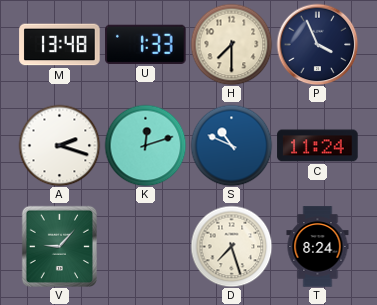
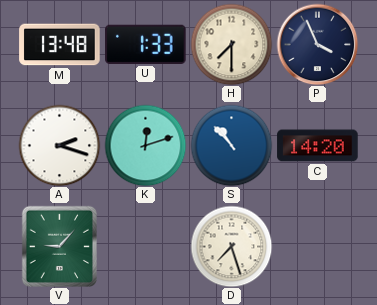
S: 10:49 -> 10:53
C: 11:24 -> 14:20
T: 8:24 -> none
